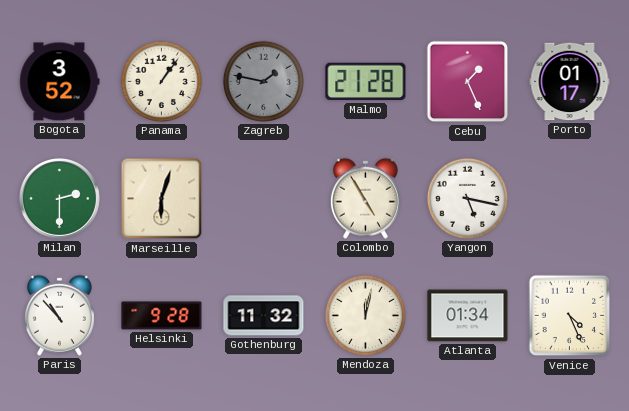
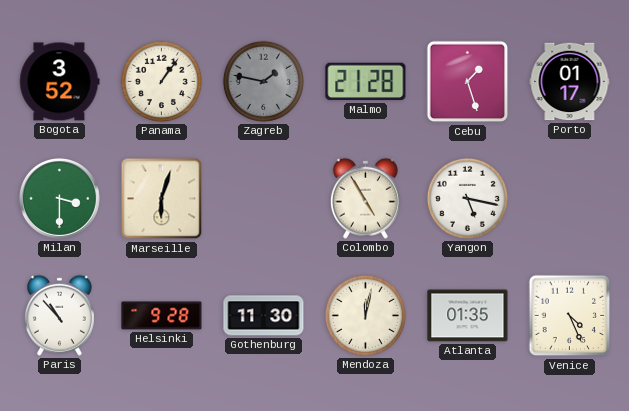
Cebu: 1:26 -> 1:27
Milan: 2:30 -> 3:30
Gothenburg: 11:32 -> 11:30
Atlanta: 01:34 -> 01:35
